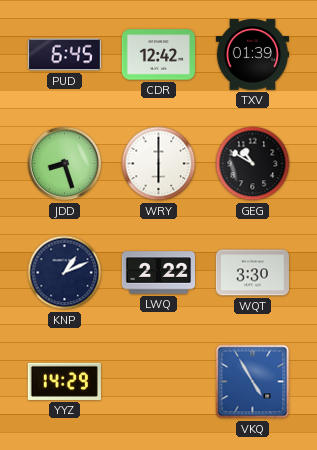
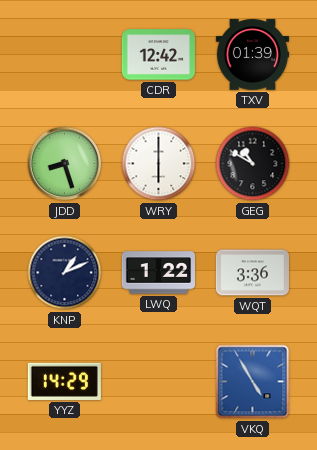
PUD: 6:45 -> none
LWQ: 2:22 -> 1:22
WQT: 3:30 -> 3:36
